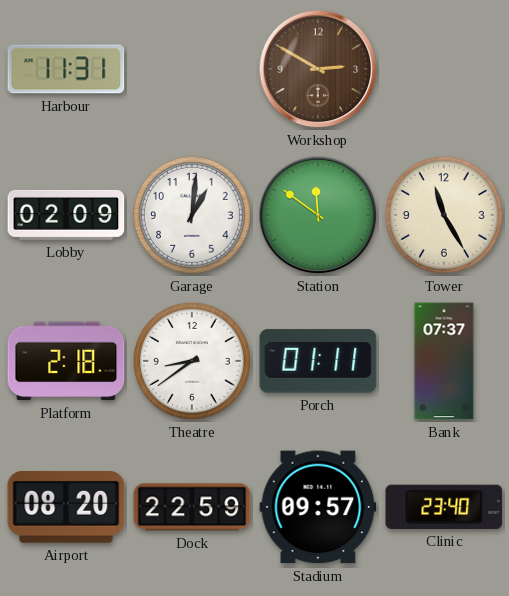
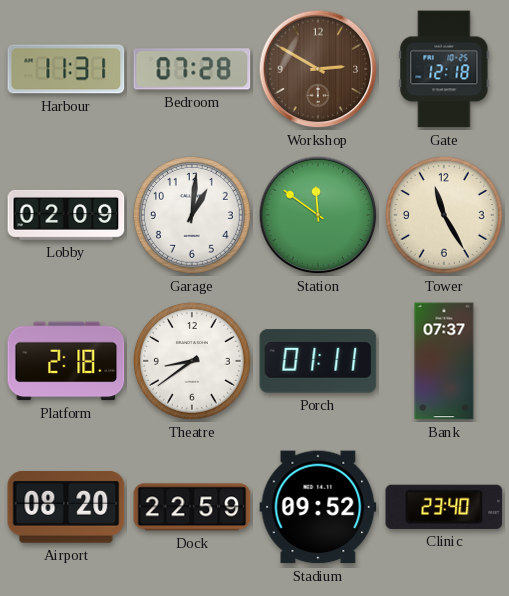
Bedroom: none -> 07:28
Gate: none -> 12:18
Stadium: 09:57 -> 09:52
